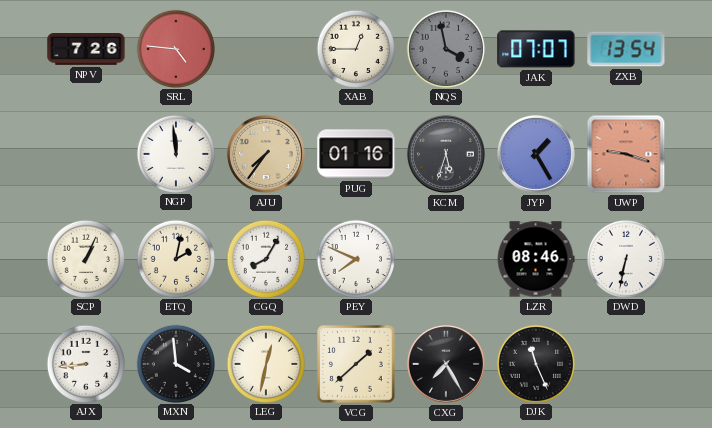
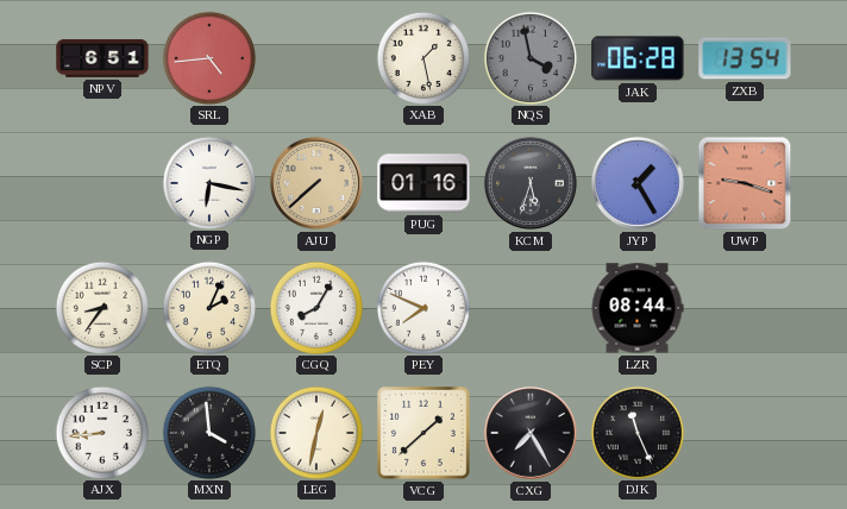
NPV: 7:26 -> 6:51
SRL: 4:46 -> 4:44
XAB: 12:45 -> 1:28
JAK: 07:07 -> 06:28
NGP: 11:59 -> 6:17
AJU: 7:36 -> 7:38
SCP: 1:04 -> 8:36
ETQ: 2:02 -> 2:04
LZR: 08:46 -> 08:44
DWD: 6:32 -> none
